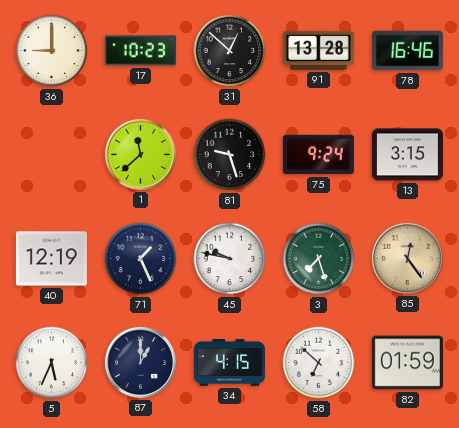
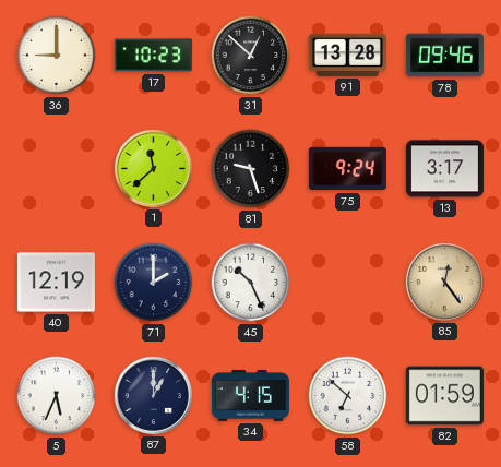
78: 16:46 -> 09:46
13: 3:15 -> 3:17
71: 1:26 -> 2:00
45: 9:47 -> 10:26
3: 7:27 -> none
